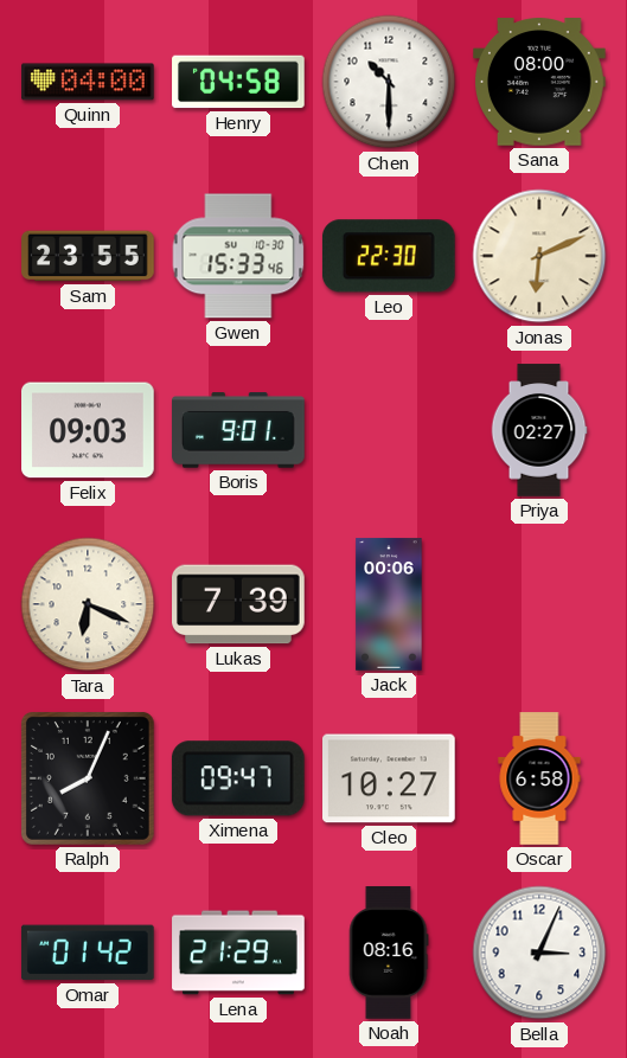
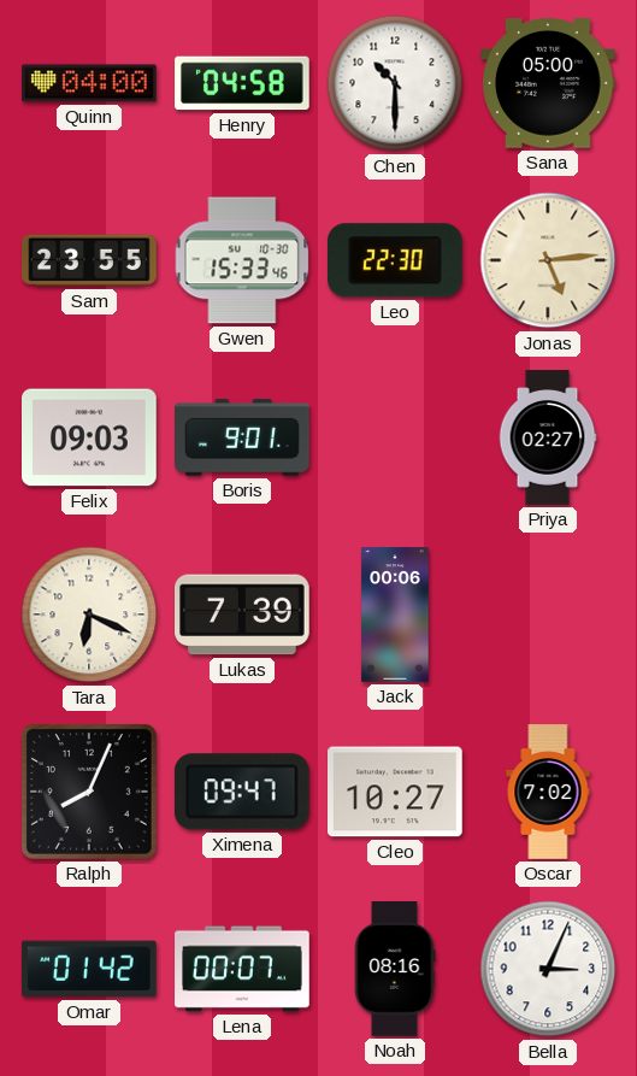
Sana: 08:00 -> 05:00
Jonas: 6:11 -> 5:14
Oscar: 6:58 -> 7:02
Lena: 21:29 -> 00:07
